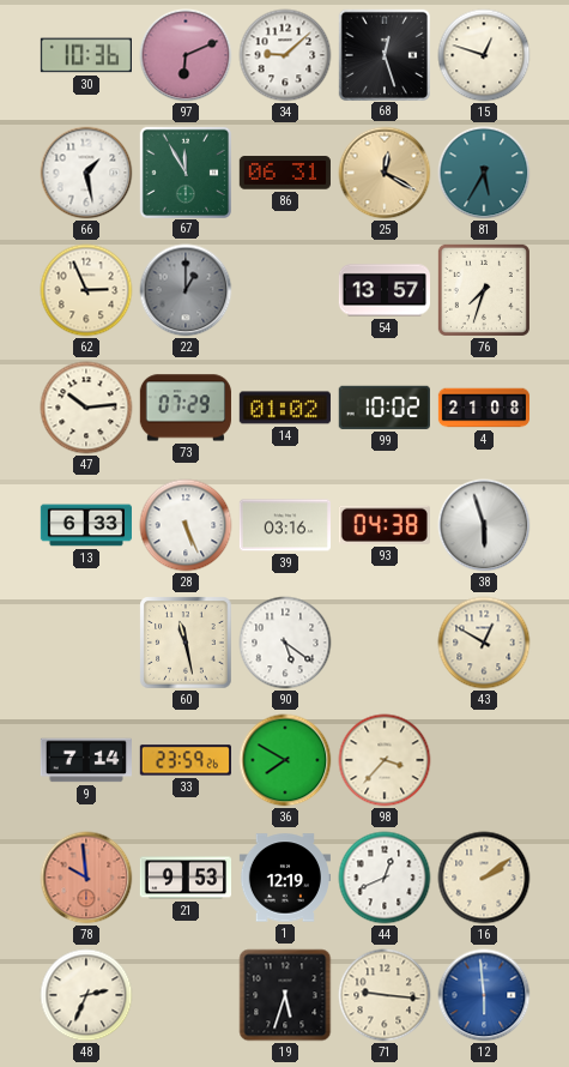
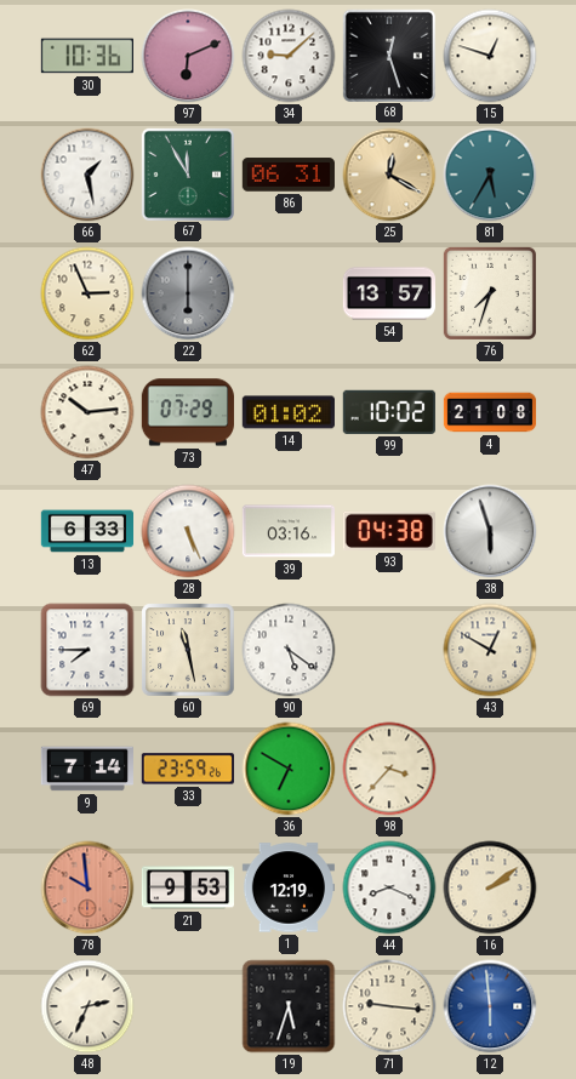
22: 1:00 -> 6:00
69: none -> 7:45
36: 7:50 -> 6:50
44: 12:41 -> 8:19
